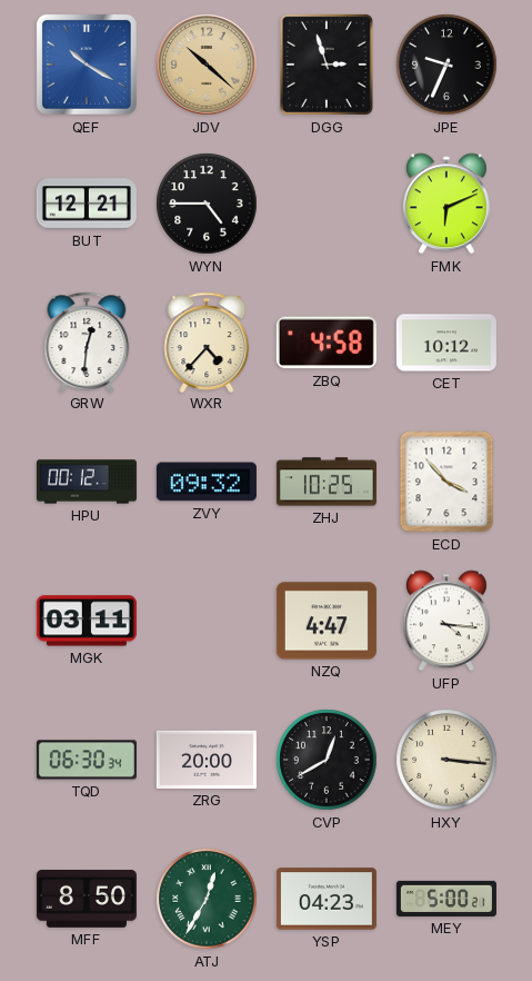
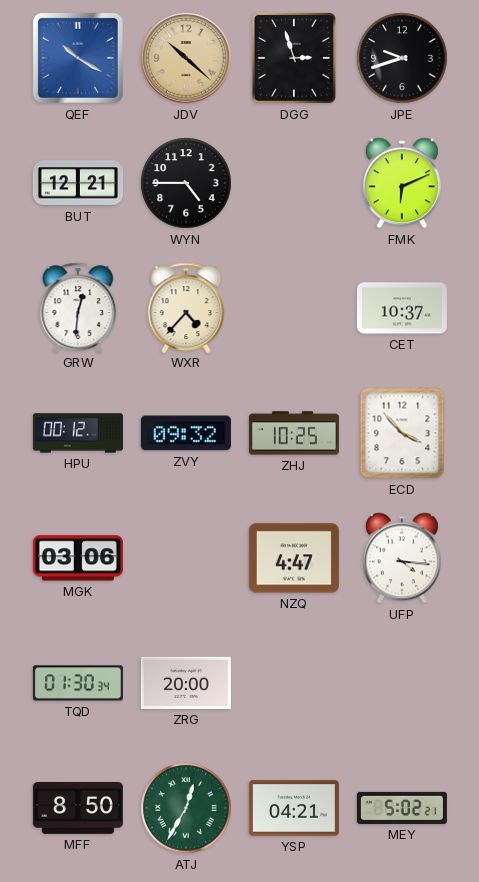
JPE: 9:34 -> 9:42
ZBQ: 4:58 -> none
CET: 10:12 -> 10:37
MGK: 03:11 -> 03:06
TQD: 06:30 -> 01:30
CVP: 12:40 -> none
HXY: 3:16 -> none
YSP: 04:23 -> 04:21
MEY: 5:00 -> 5:02
